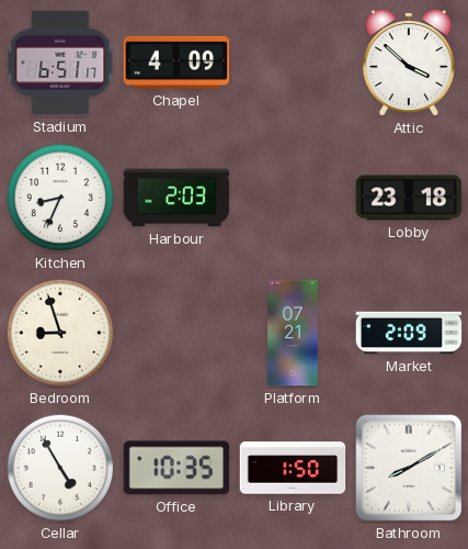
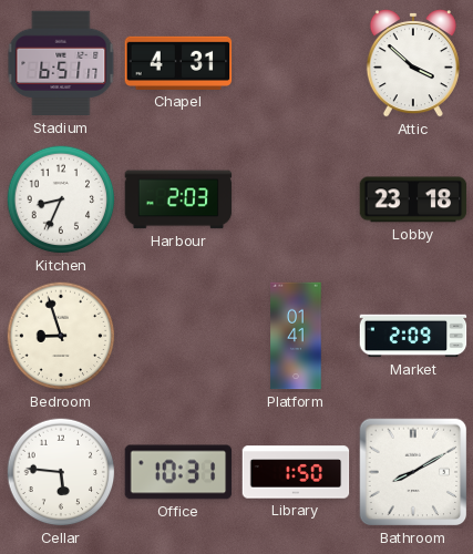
Chapel: 4:09 -> 4:31
Platform: 07:21 -> 01:41
Cellar: 4:55 -> 5:46
Office: 10:35 -> 10:31
